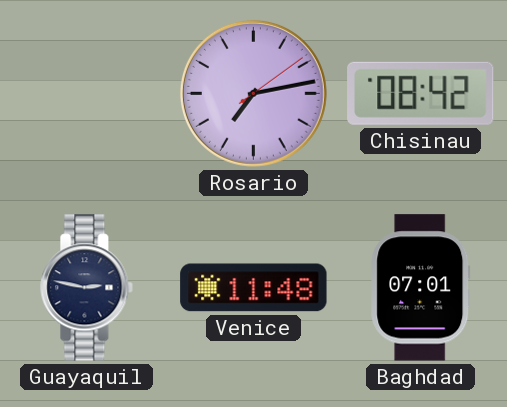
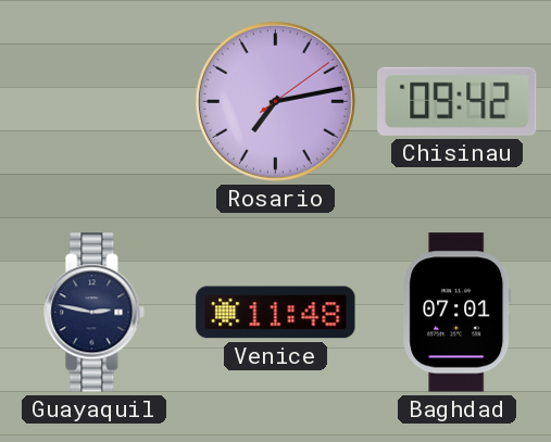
Chisinau: 08:42 -> 09:42
